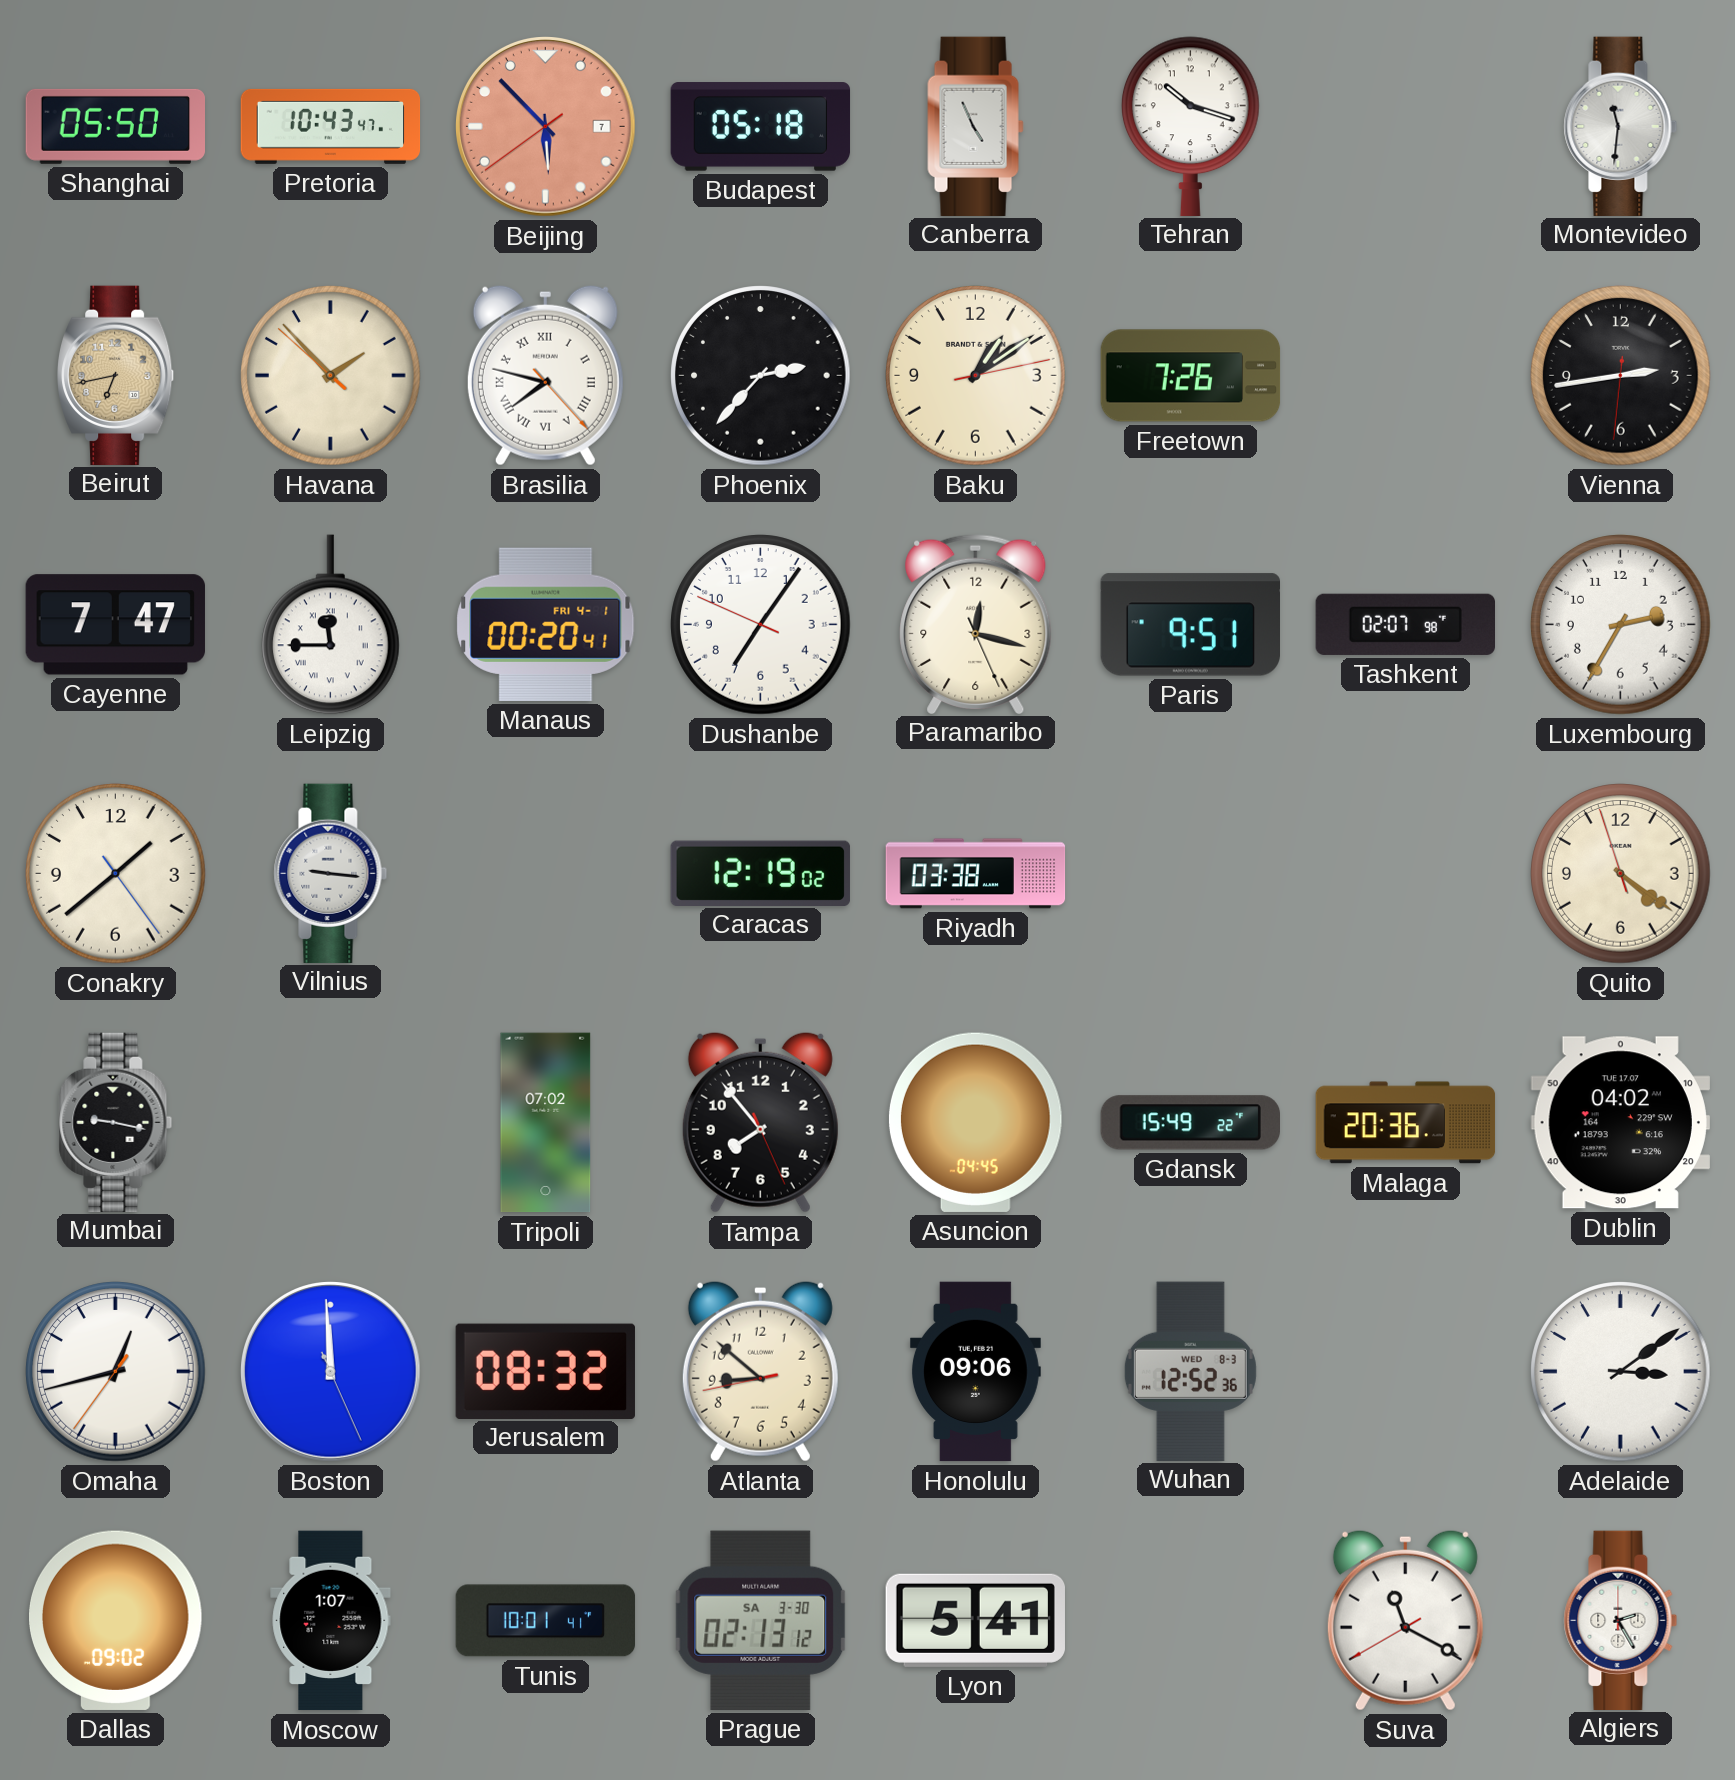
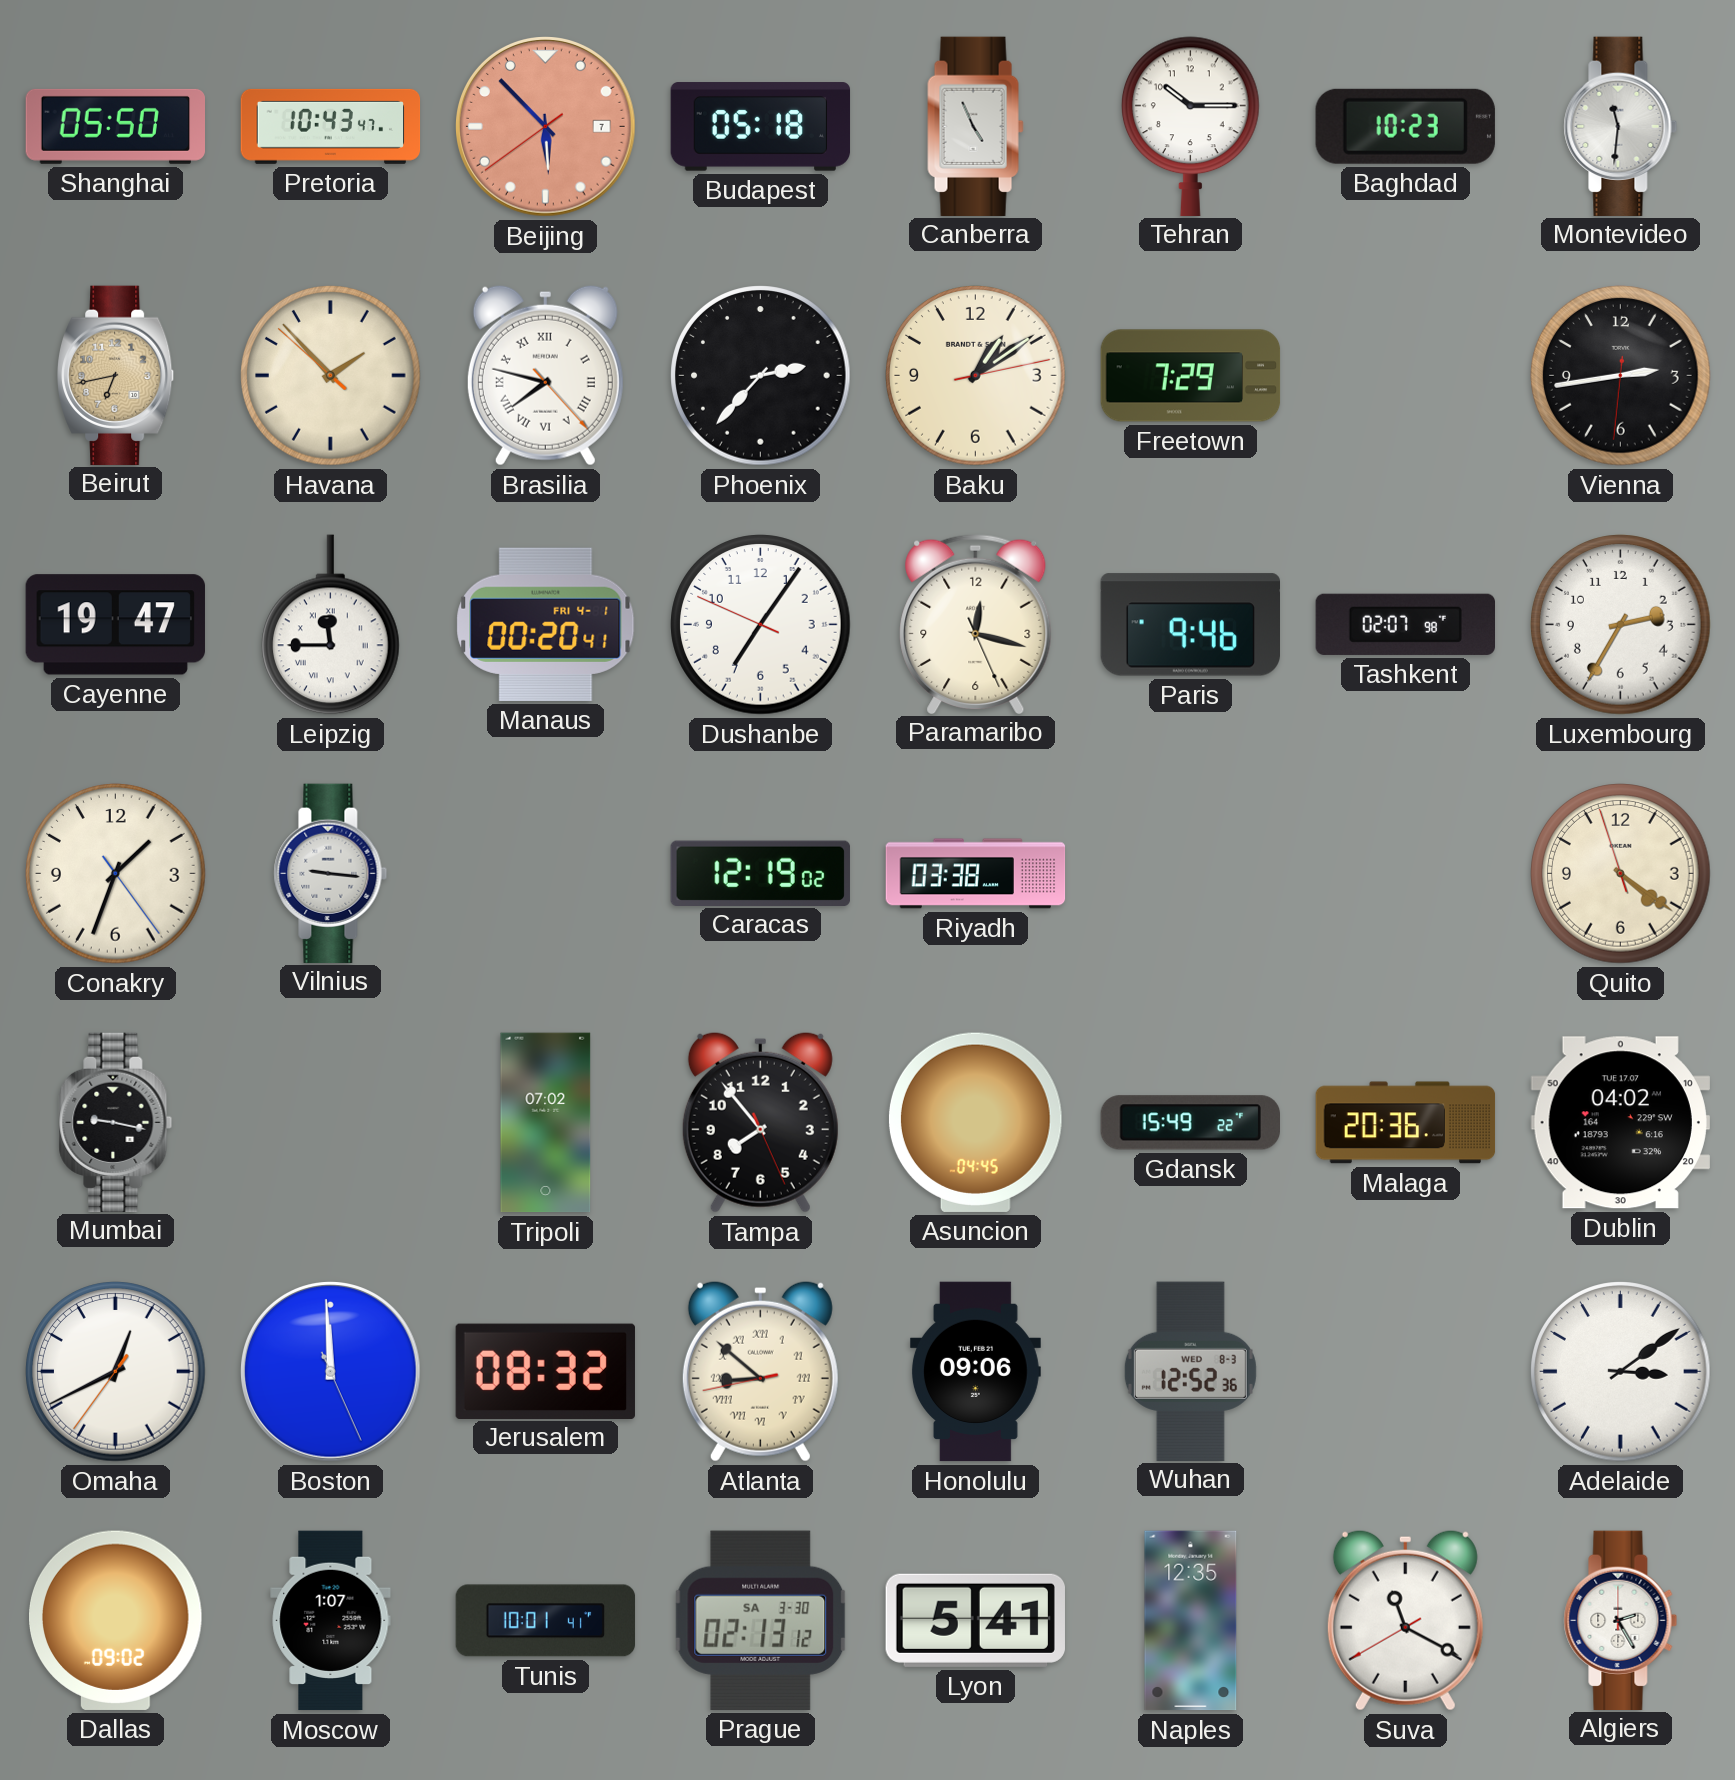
Tehran: 10:18 -> 10:15
Baghdad: none -> 10:23
Freetown: 7:26 -> 7:29
Cayenne: 7:47 -> 19:47
Paris: 9:51 -> 9:46
Conakry: 1:38 -> 1:33
Omaha: 12:42 -> 12:40
Atlanta numerals: Arabic -> Roman
Naples: none -> 12:35
